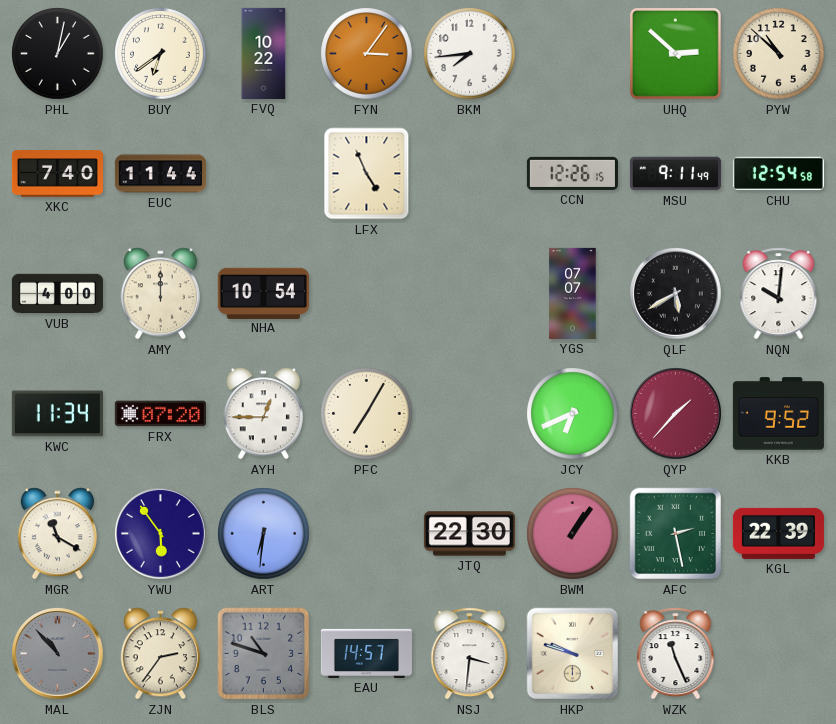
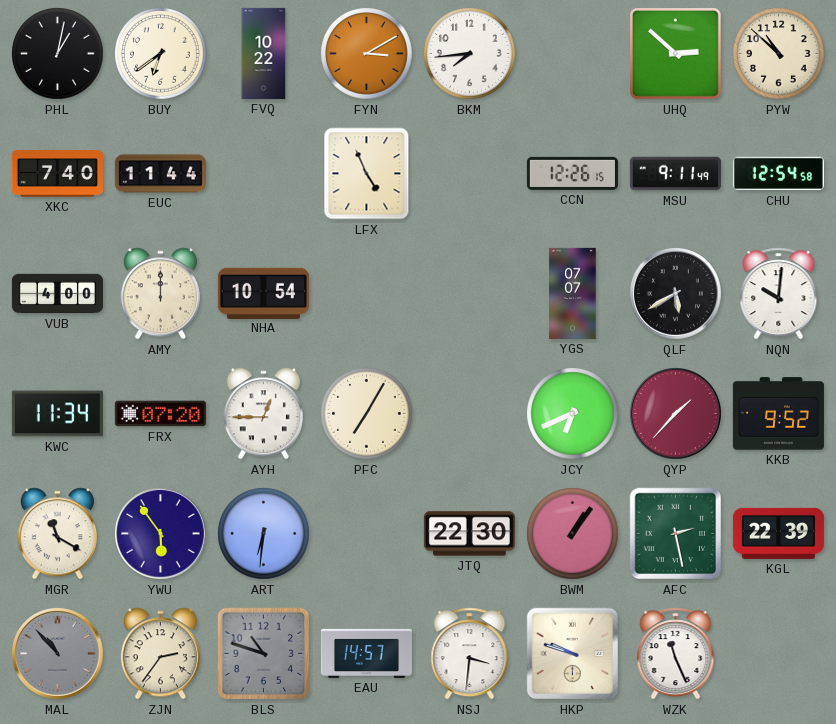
FYN: 3:06 -> 3:10
